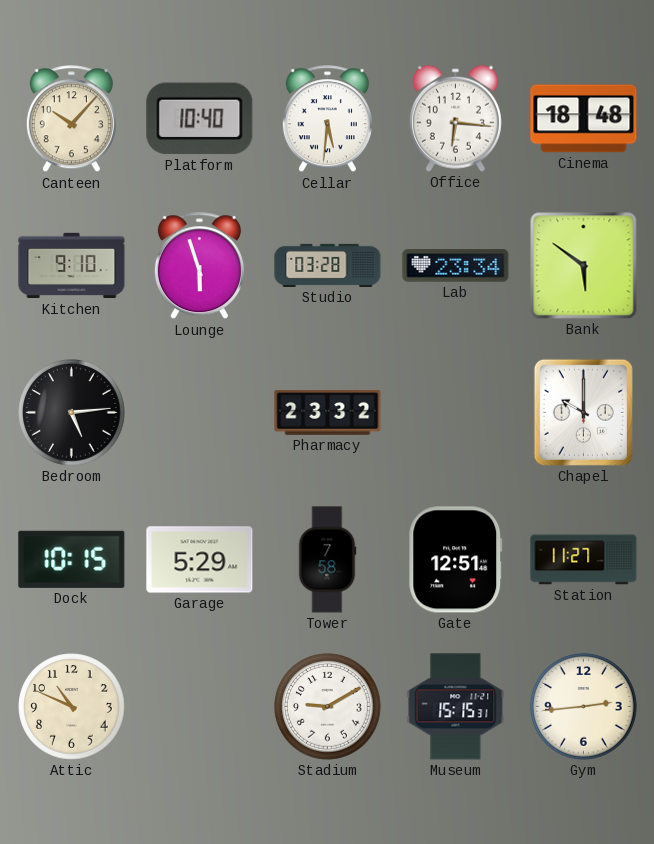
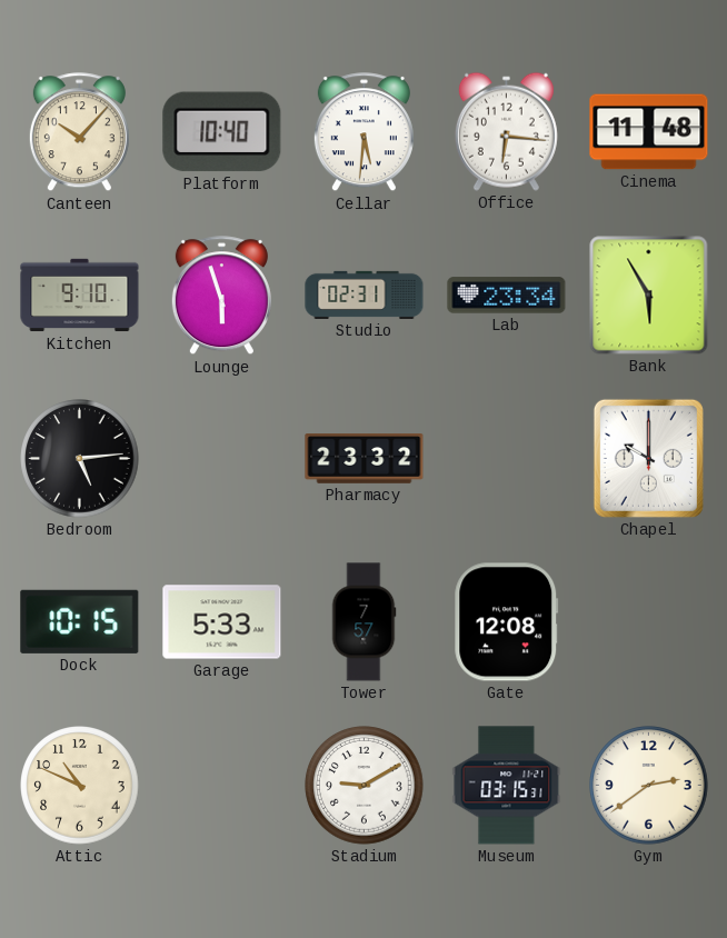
Cinema: 18:48 -> 11:48
Studio: 03:28 -> 02:31
Bank: 5:51 -> 5:55
Garage: 5:29 -> 5:33
Tower: 7:58 -> 7:57
Gate: 12:51 -> 12:08
Station: 11:27 -> none
Museum: 15:15 -> 03:15
Gym: 2:44 -> 2:39
